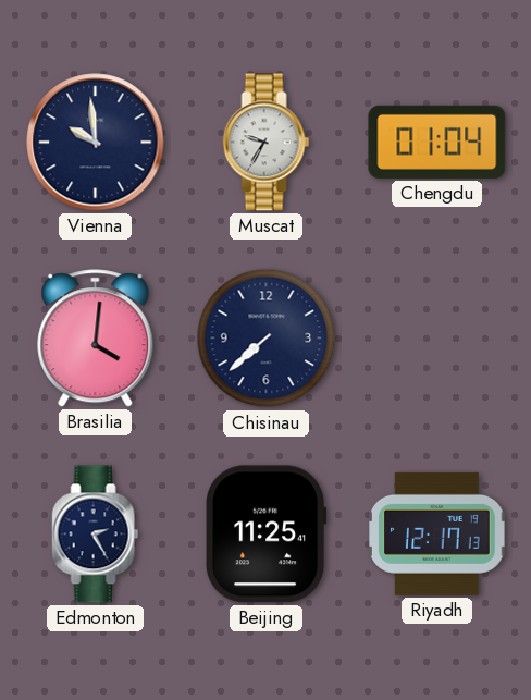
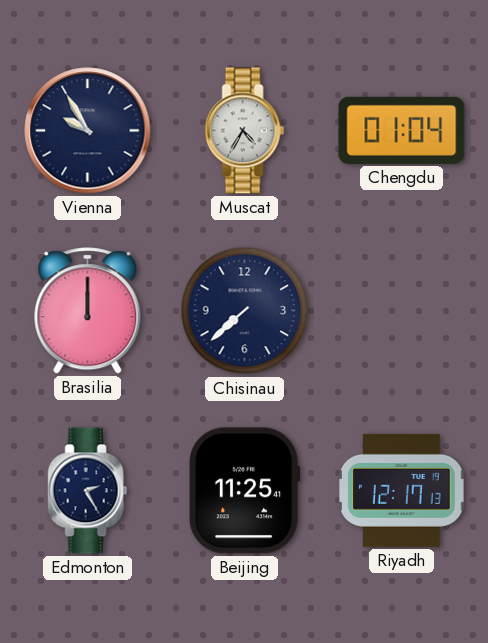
Vienna: 9:59 -> 9:55
Muscat: 9:35 -> 4:35
Brasilia: 4:01 -> 12:00
